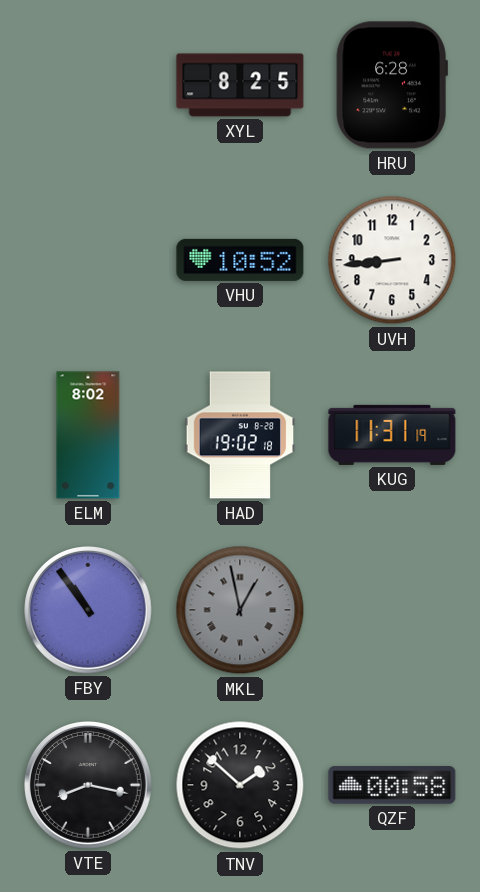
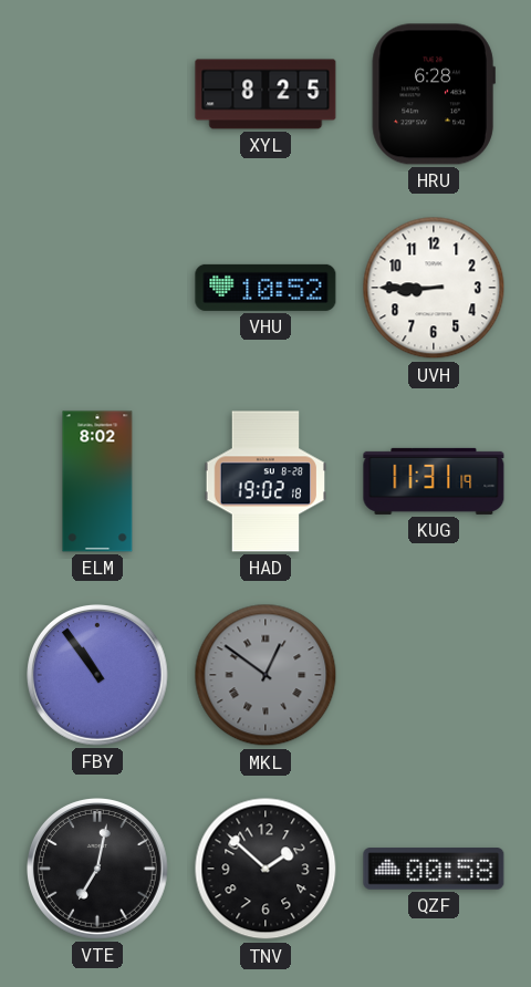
UVH: 8:44 -> 8:45
MKL: 12:58 -> 12:51
VTE: 8:17 -> 7:02
